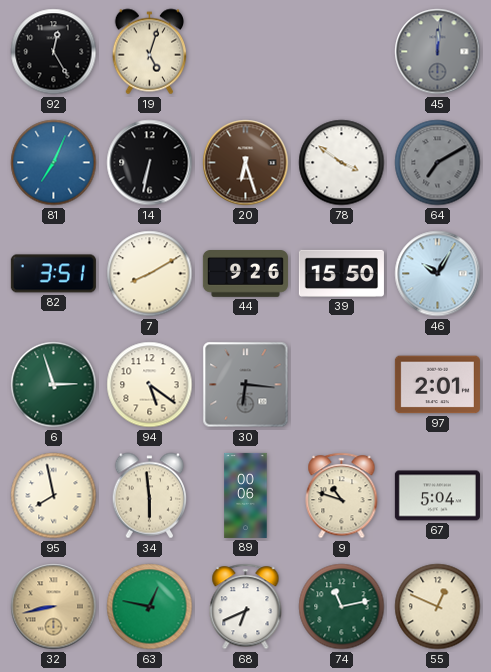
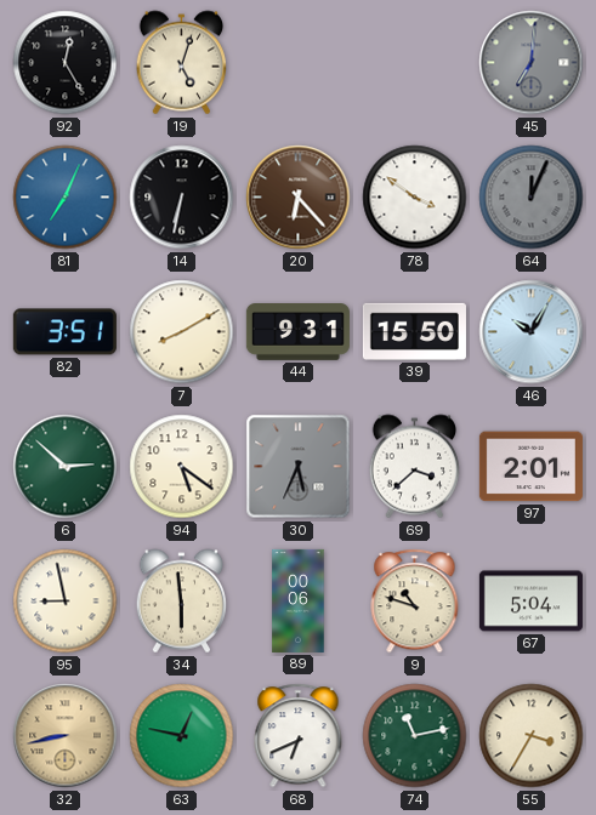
45: 12:01 -> 7:01
20: 6:27 -> 6:23
64: 7:10 -> 12:04
44: 9:26 -> 9:31
6: 2:57 -> 2:52
30: 6:16 -> 5:34
69: none -> 3:38
95: 7:58 -> 8:58
55: 12:49 -> 3:35
